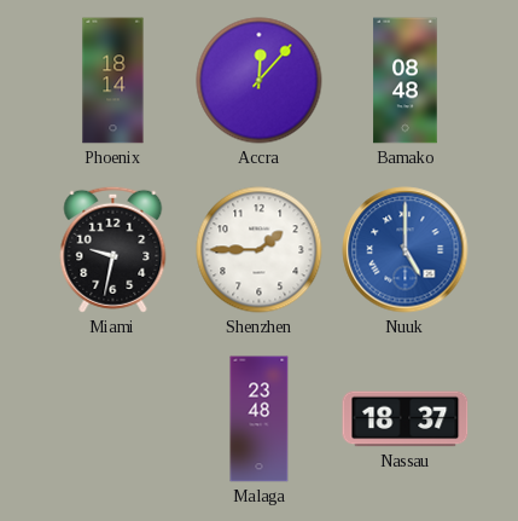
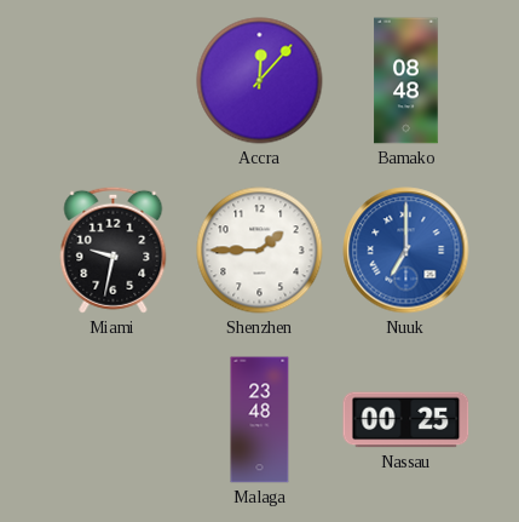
Phoenix: 18:14 -> none
Nuuk: 5:00 -> 7:00
Nassau: 18:37 -> 00:25
